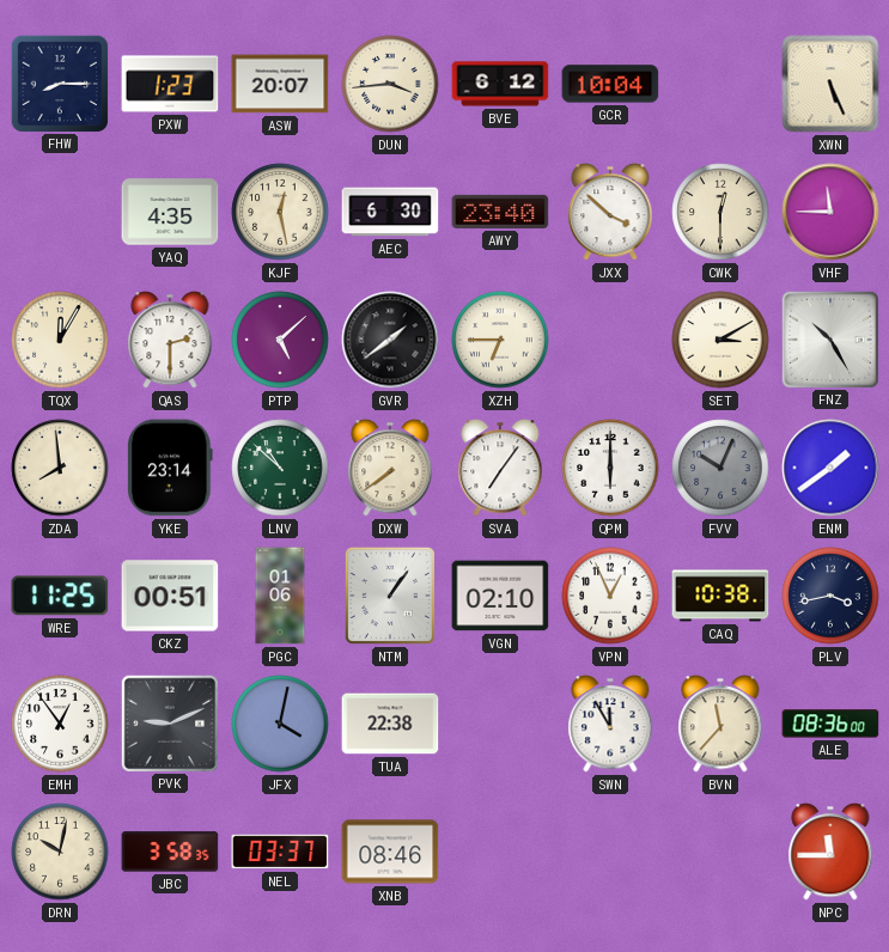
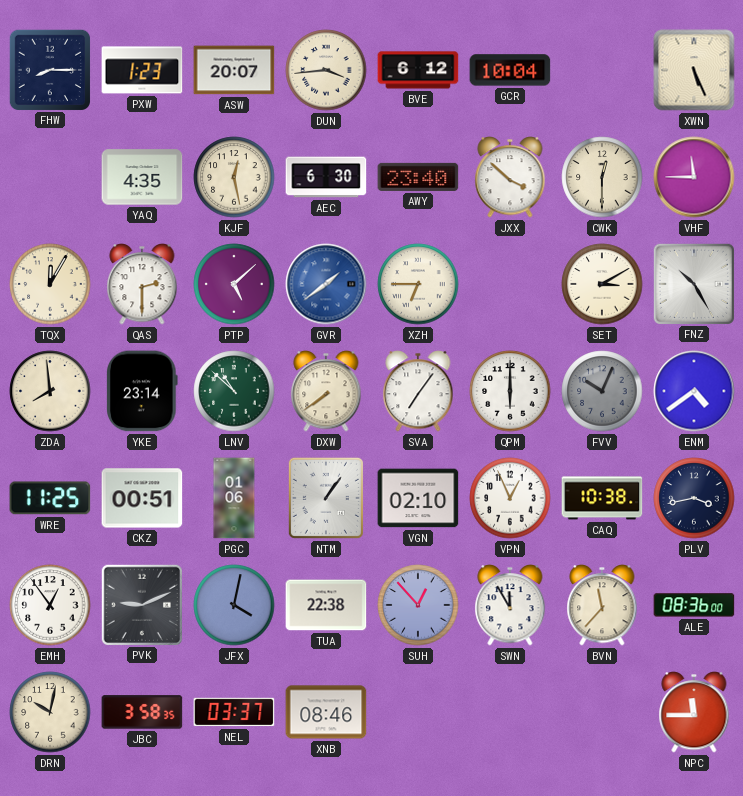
GVR dial: black -> blue
ENM: 1:39 -> 4:39
SUH: none -> 12:53
